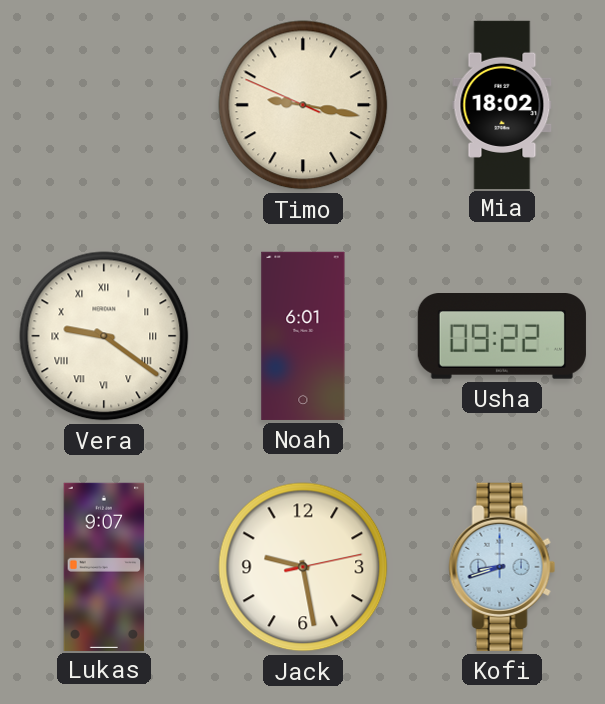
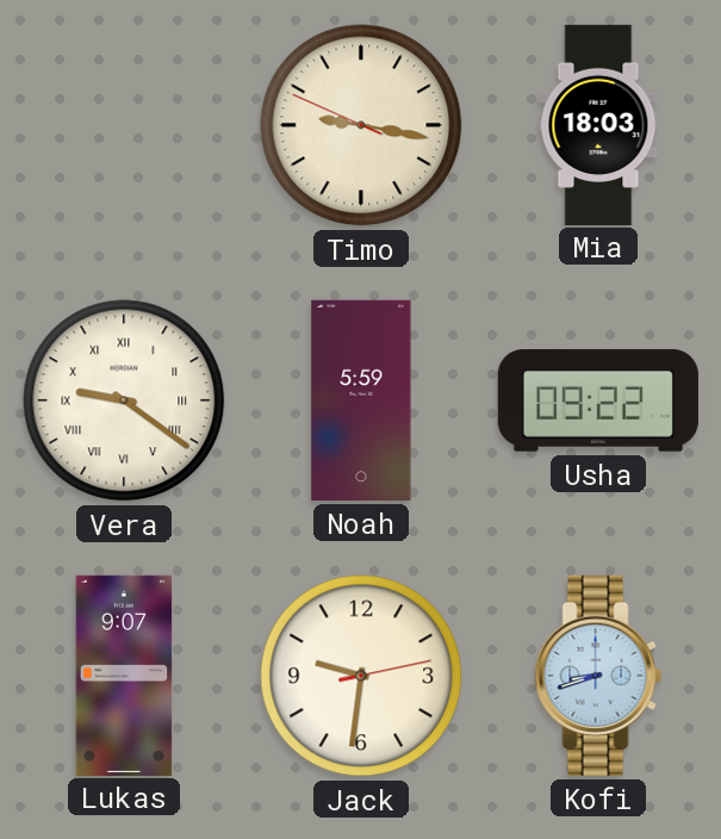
Mia: 18:02 -> 18:03
Noah: 6:01 -> 5:59
Jack: 9:28 -> 9:31
